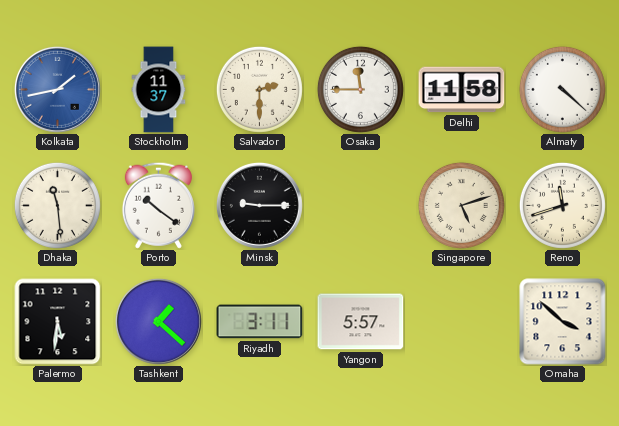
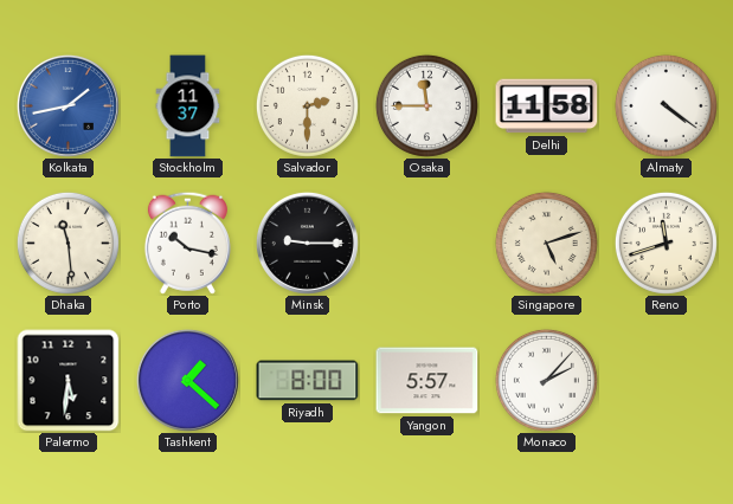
Almaty: 4:22 -> 4:21
Porto: 10:21 -> 10:17
Riyadh: 3:11 -> 8:00
Monaco: none -> 2:07
Omaha: 3:52 -> none
